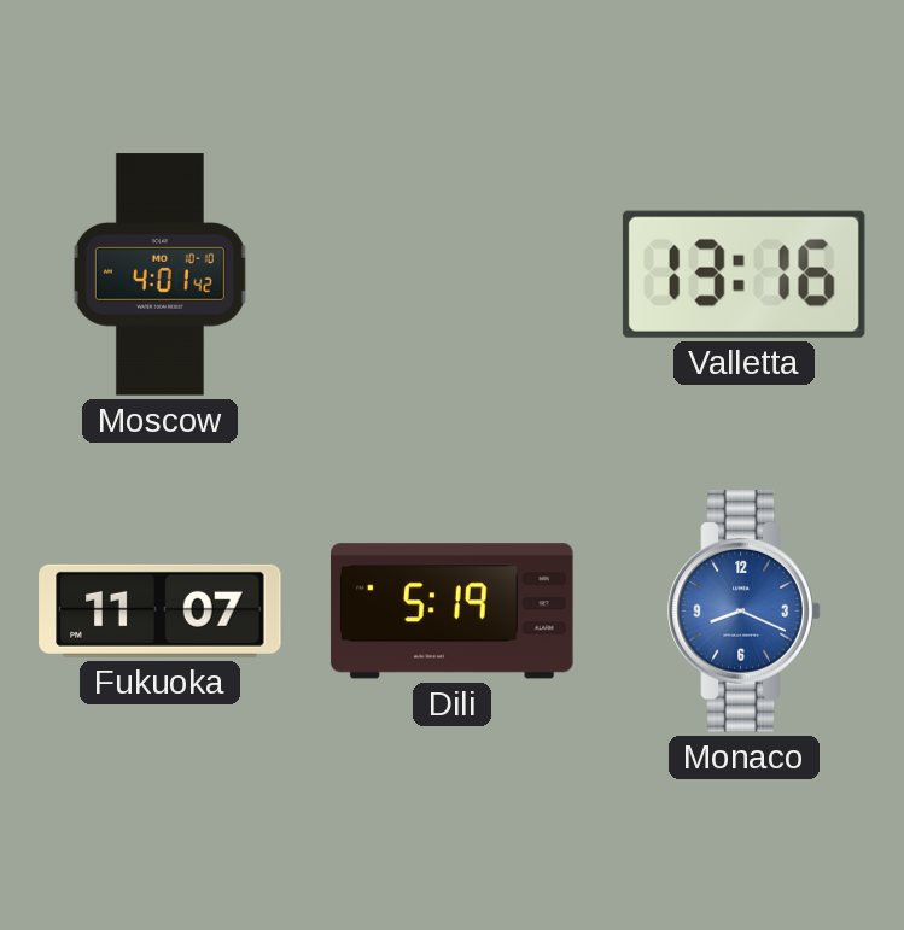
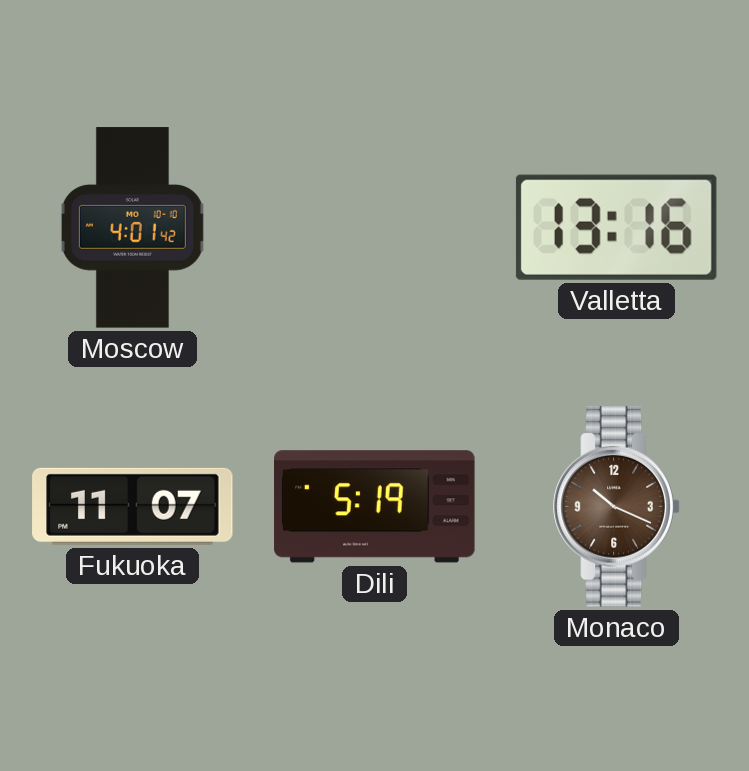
Monaco: 8:19 -> 10:19
Monaco dial: blue -> brown
